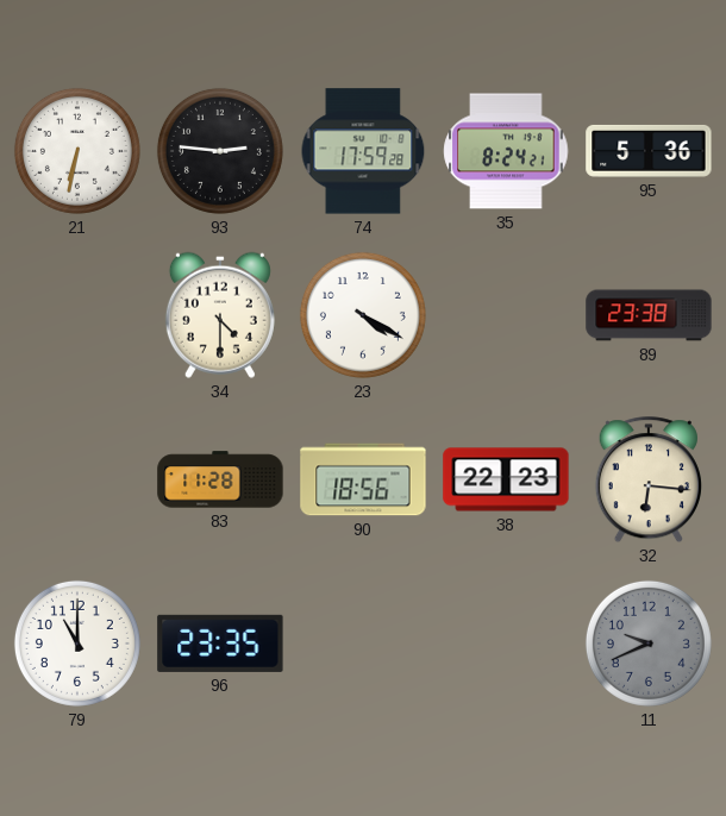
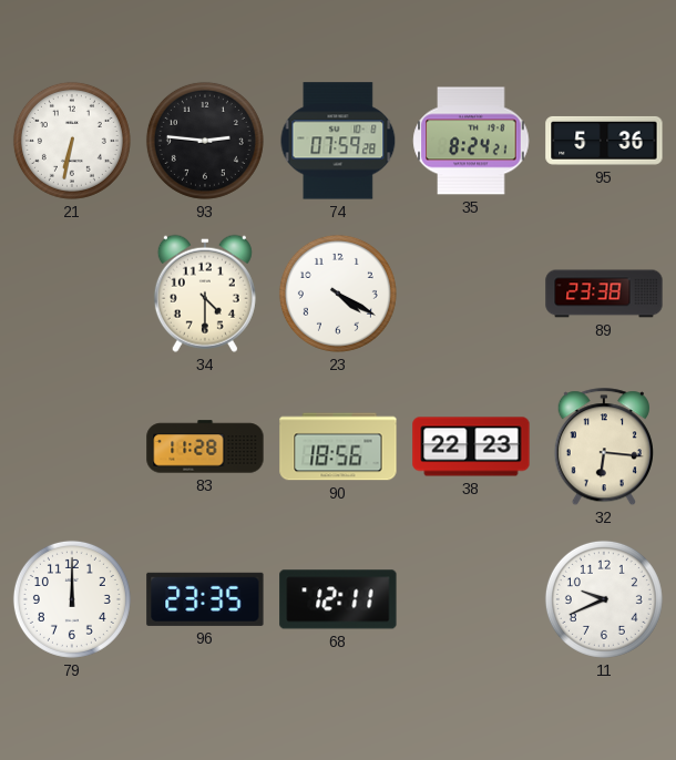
74: 17:59 -> 07:59
79: 11:00 -> 12:00
68: none -> 12:11
11 dial: grey -> white
